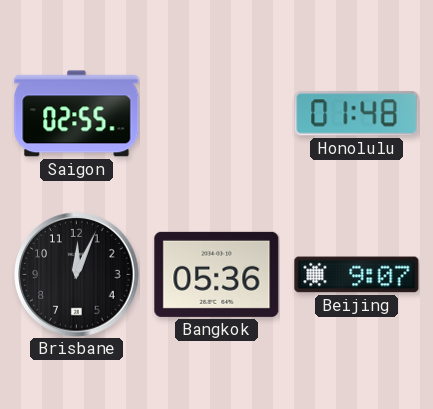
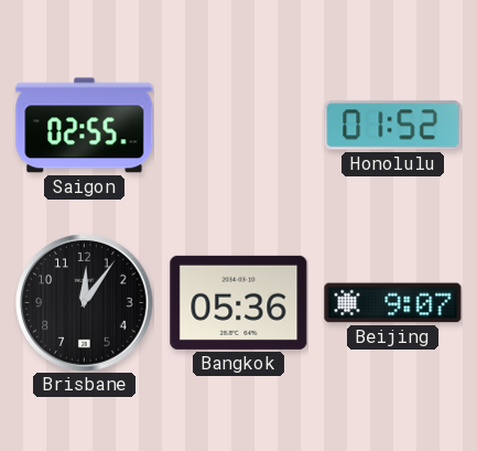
Honolulu: 01:48 -> 01:52
Brisbane: 12:04 -> 12:06
